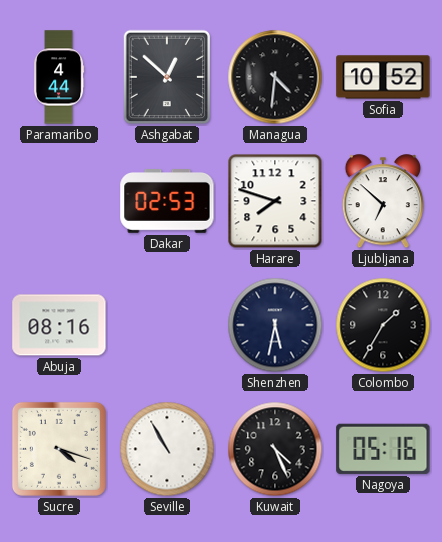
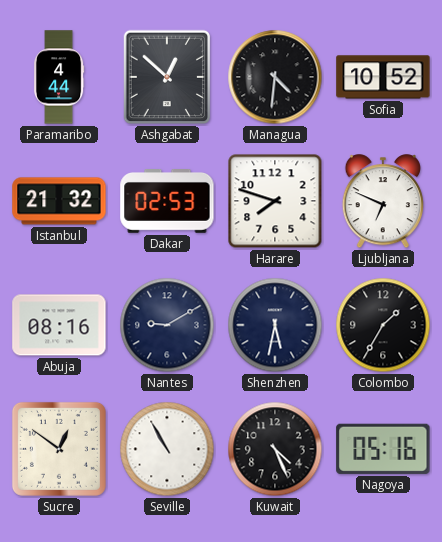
Istanbul: none -> 21:32
Ljubljana: 6:52 -> 6:49
Nantes: none -> 9:10
Sucre: 4:18 -> 12:51
